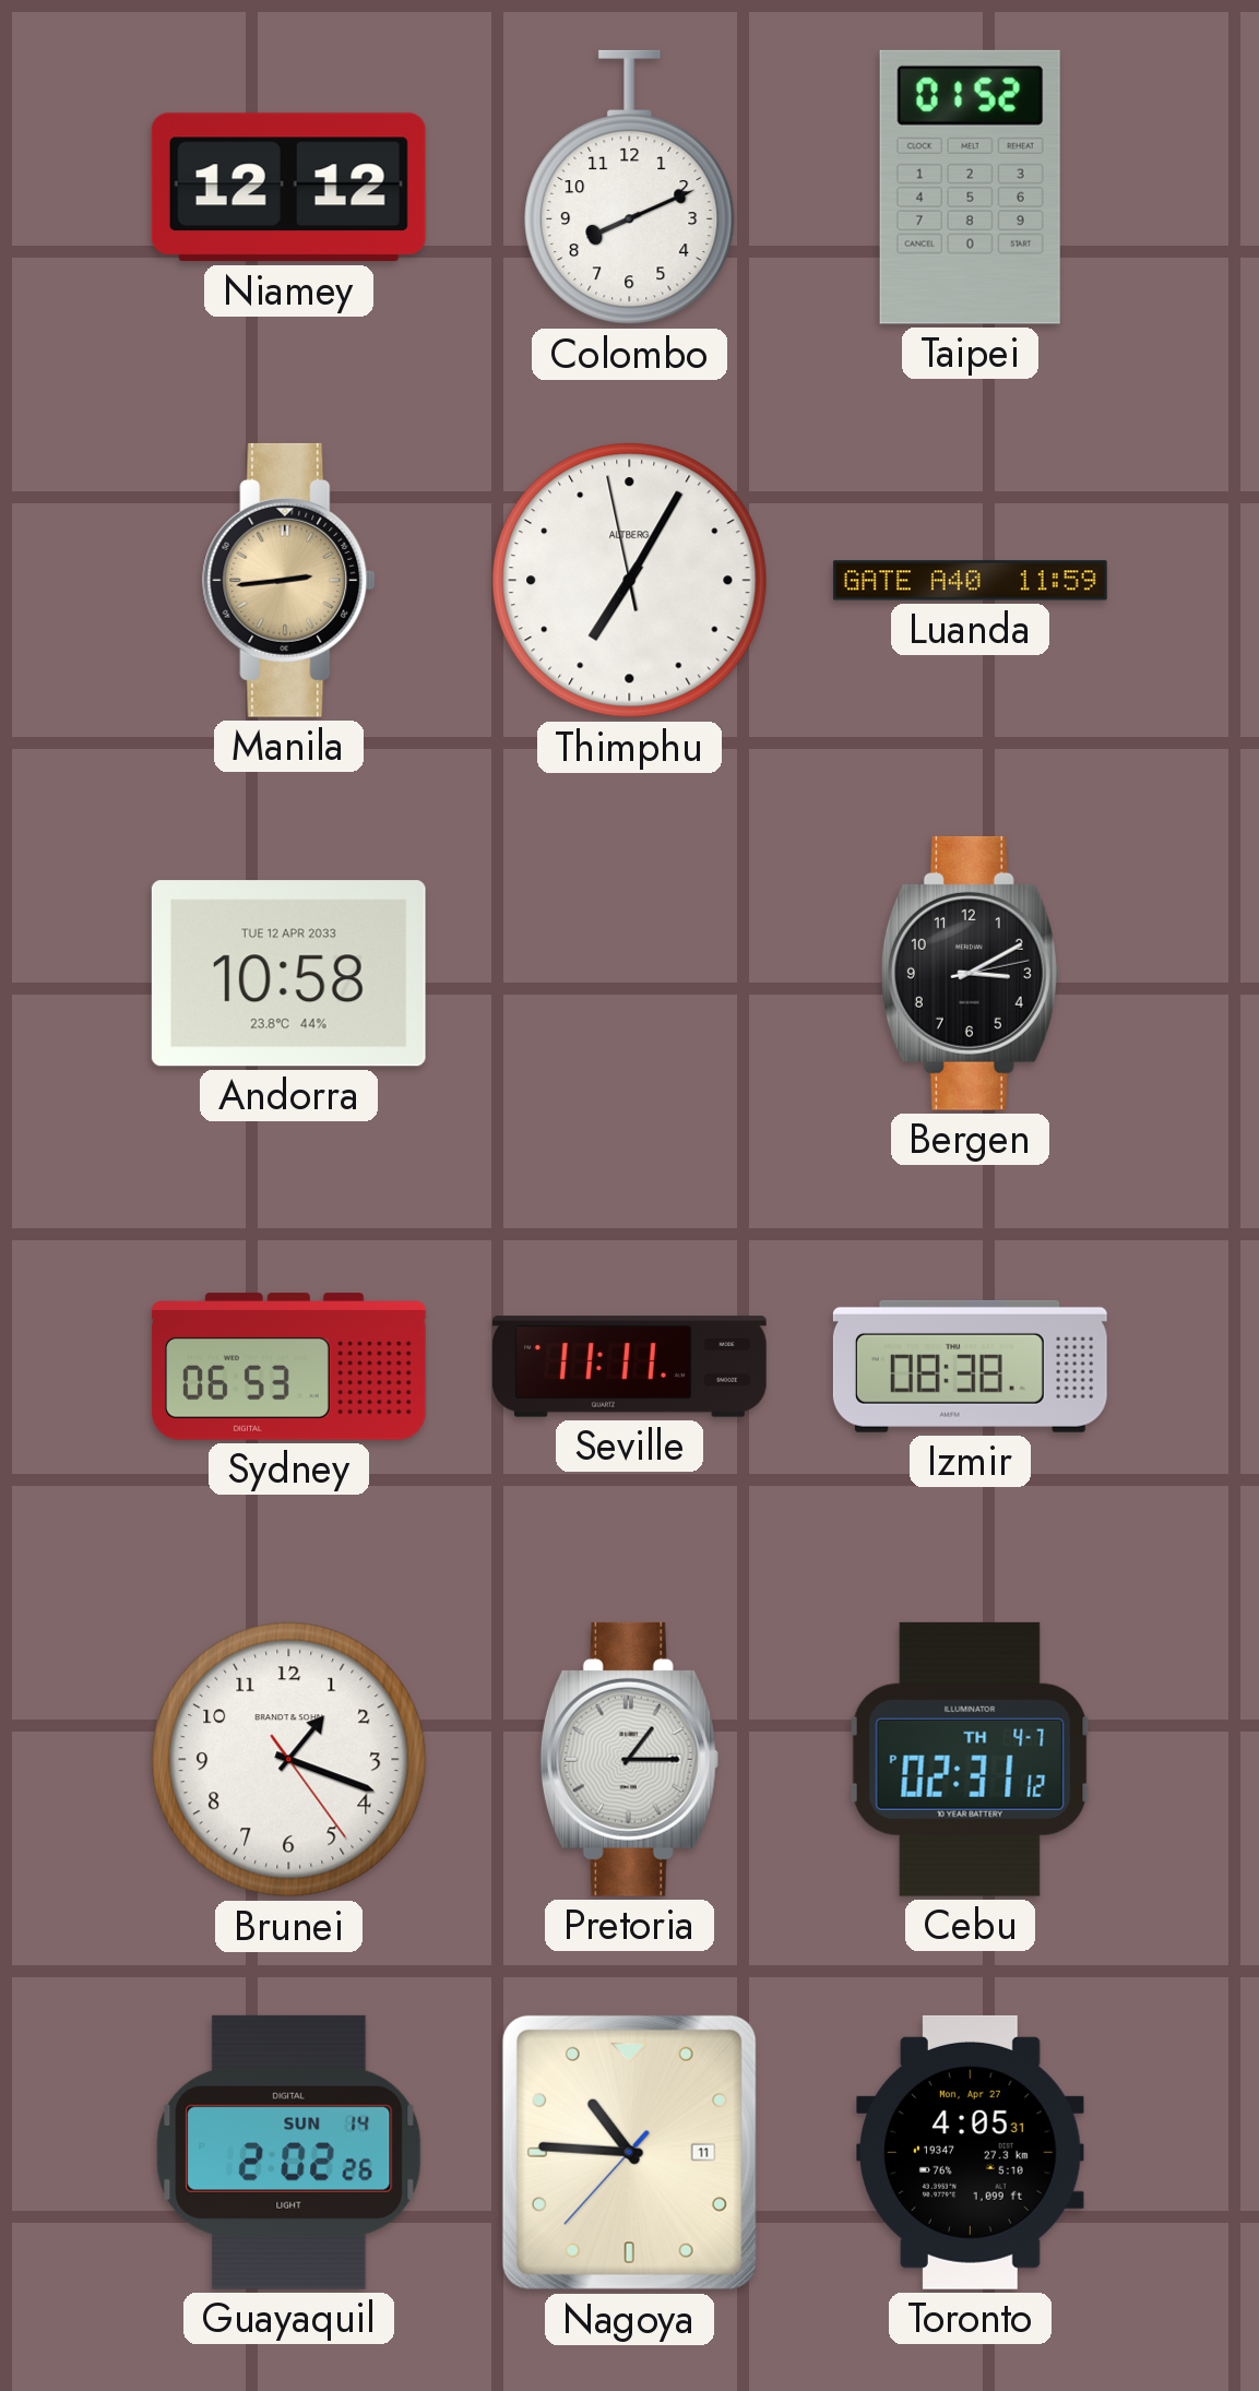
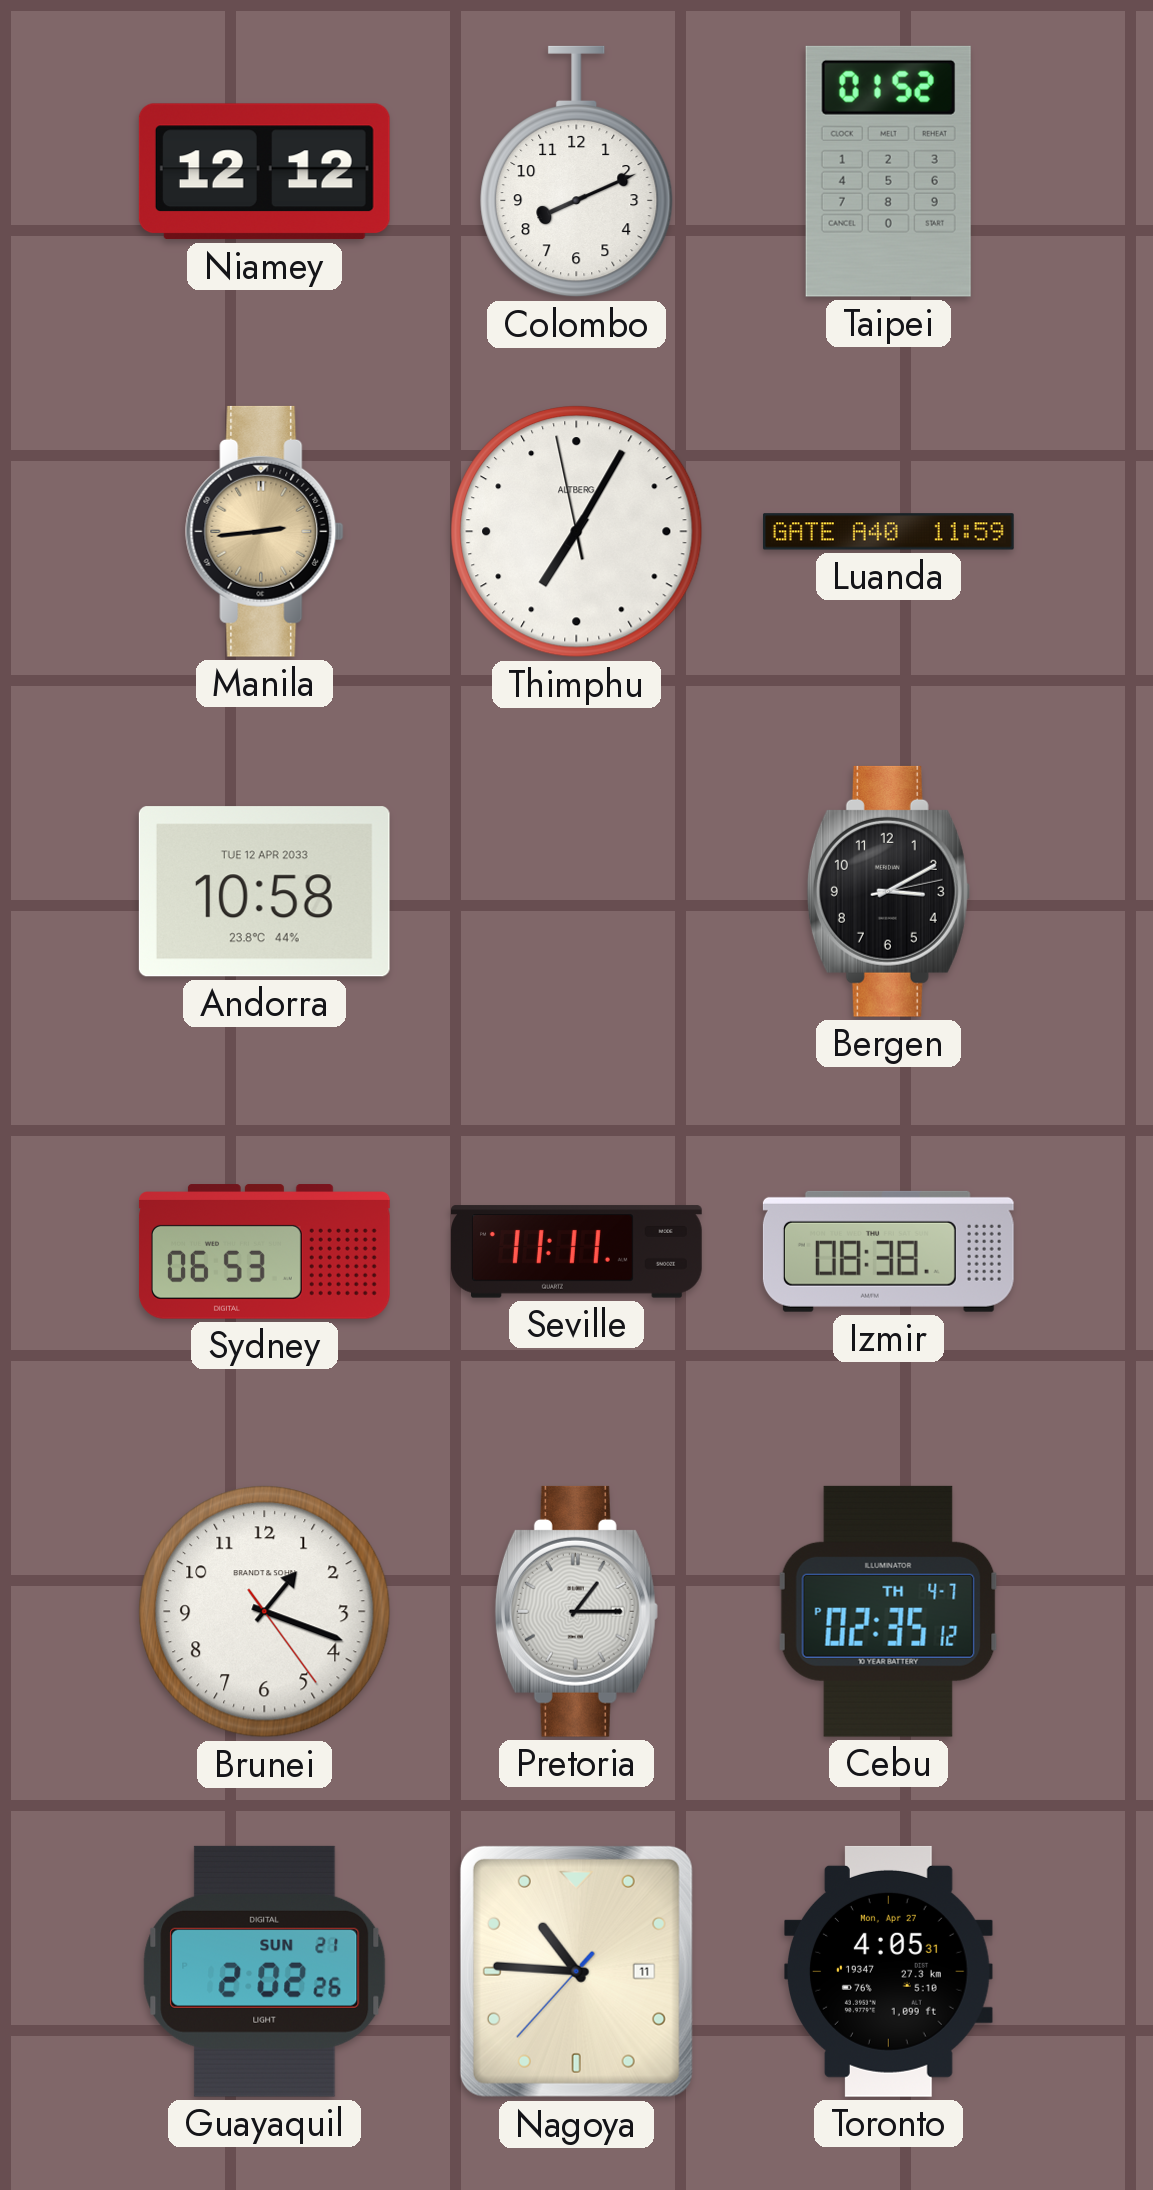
Cebu: 02:31 -> 02:35
Guayaquil date: SUN 14 -> SUN 21
